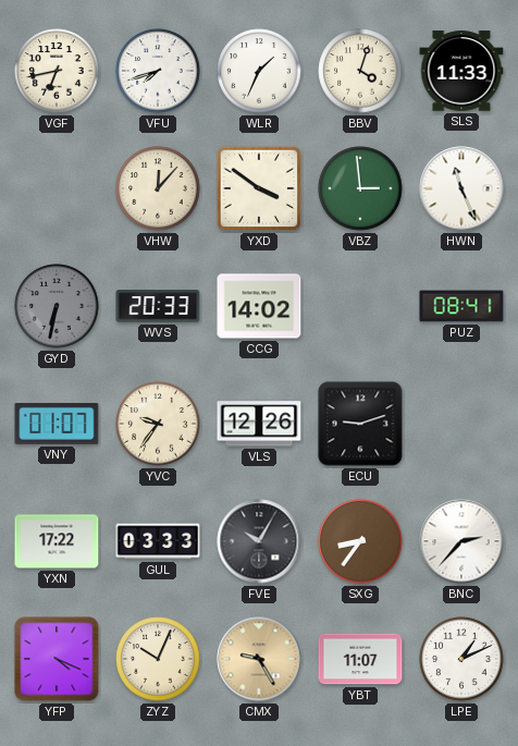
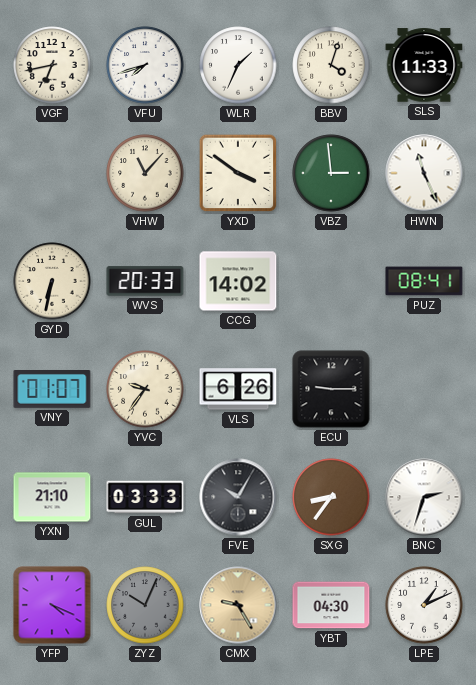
VHW: 12:07 -> 11:07
GYD dial: grey -> cream
VLS: 12:26 -> 6:26
ECU: 9:12 -> 9:15
YXN: 17:22 -> 21:10
BNC: 2:37 -> 2:33
ZYZ dial: cream -> grey
YBT: 11:07 -> 04:30
